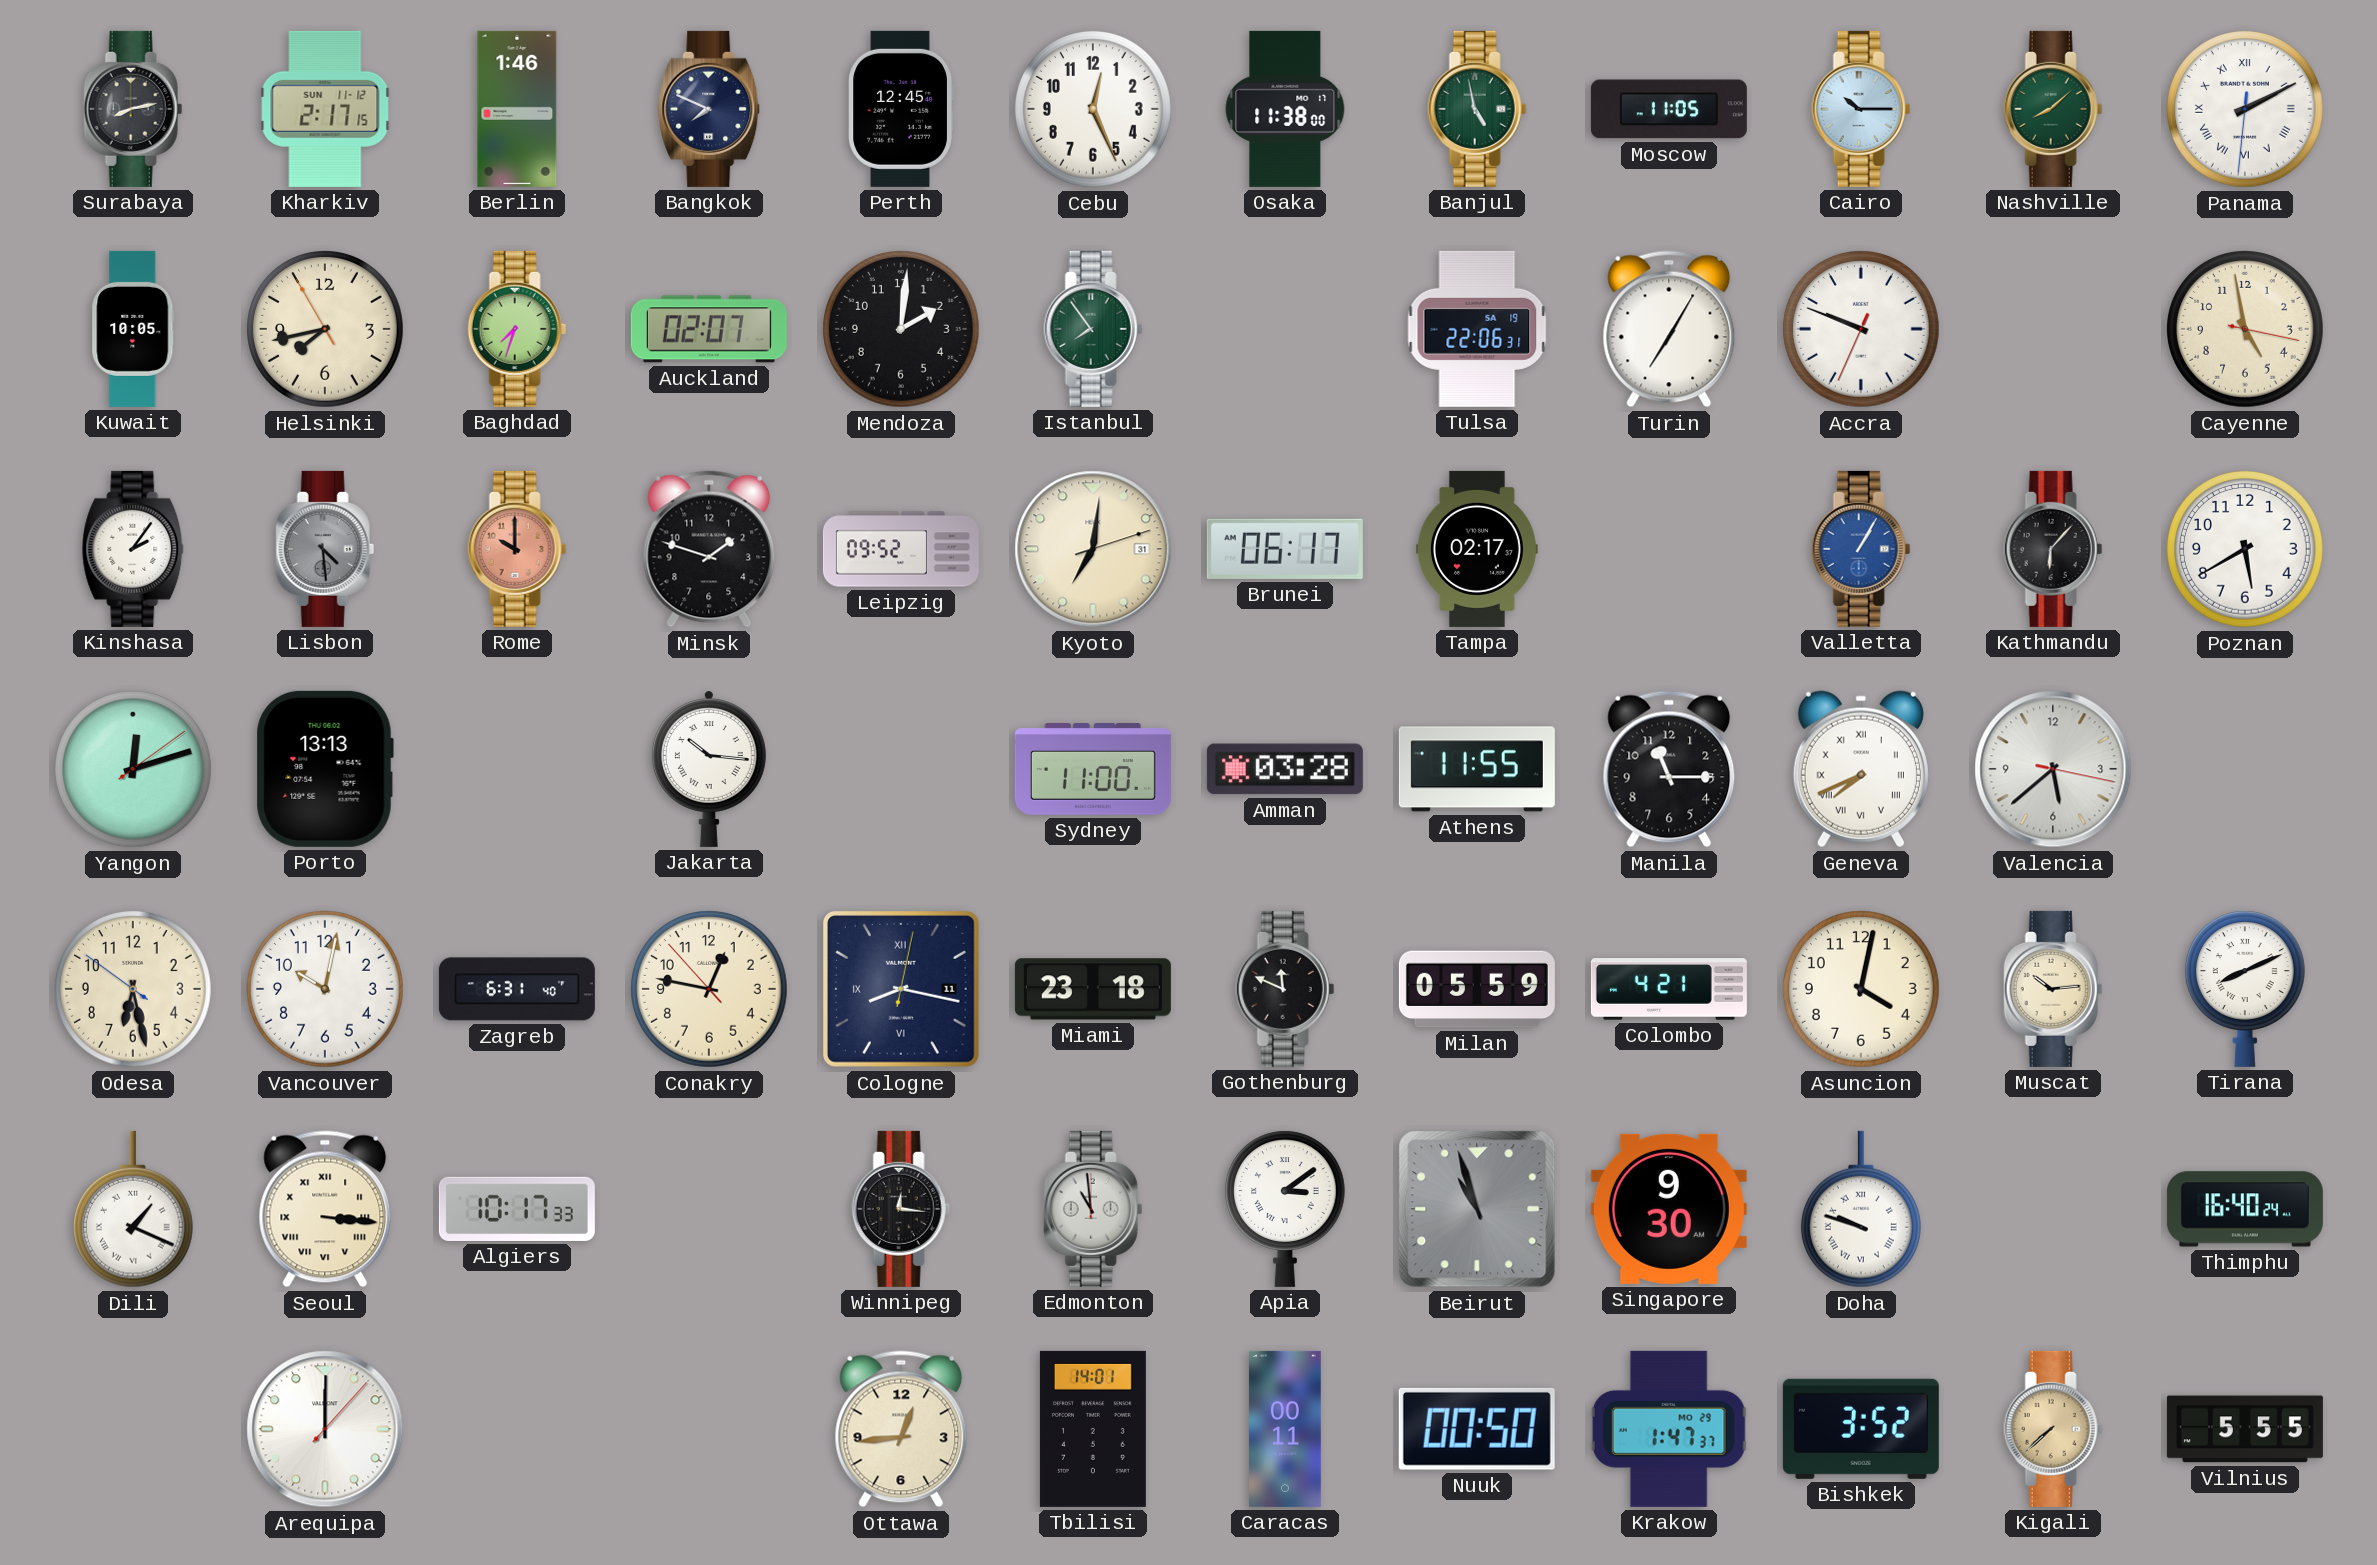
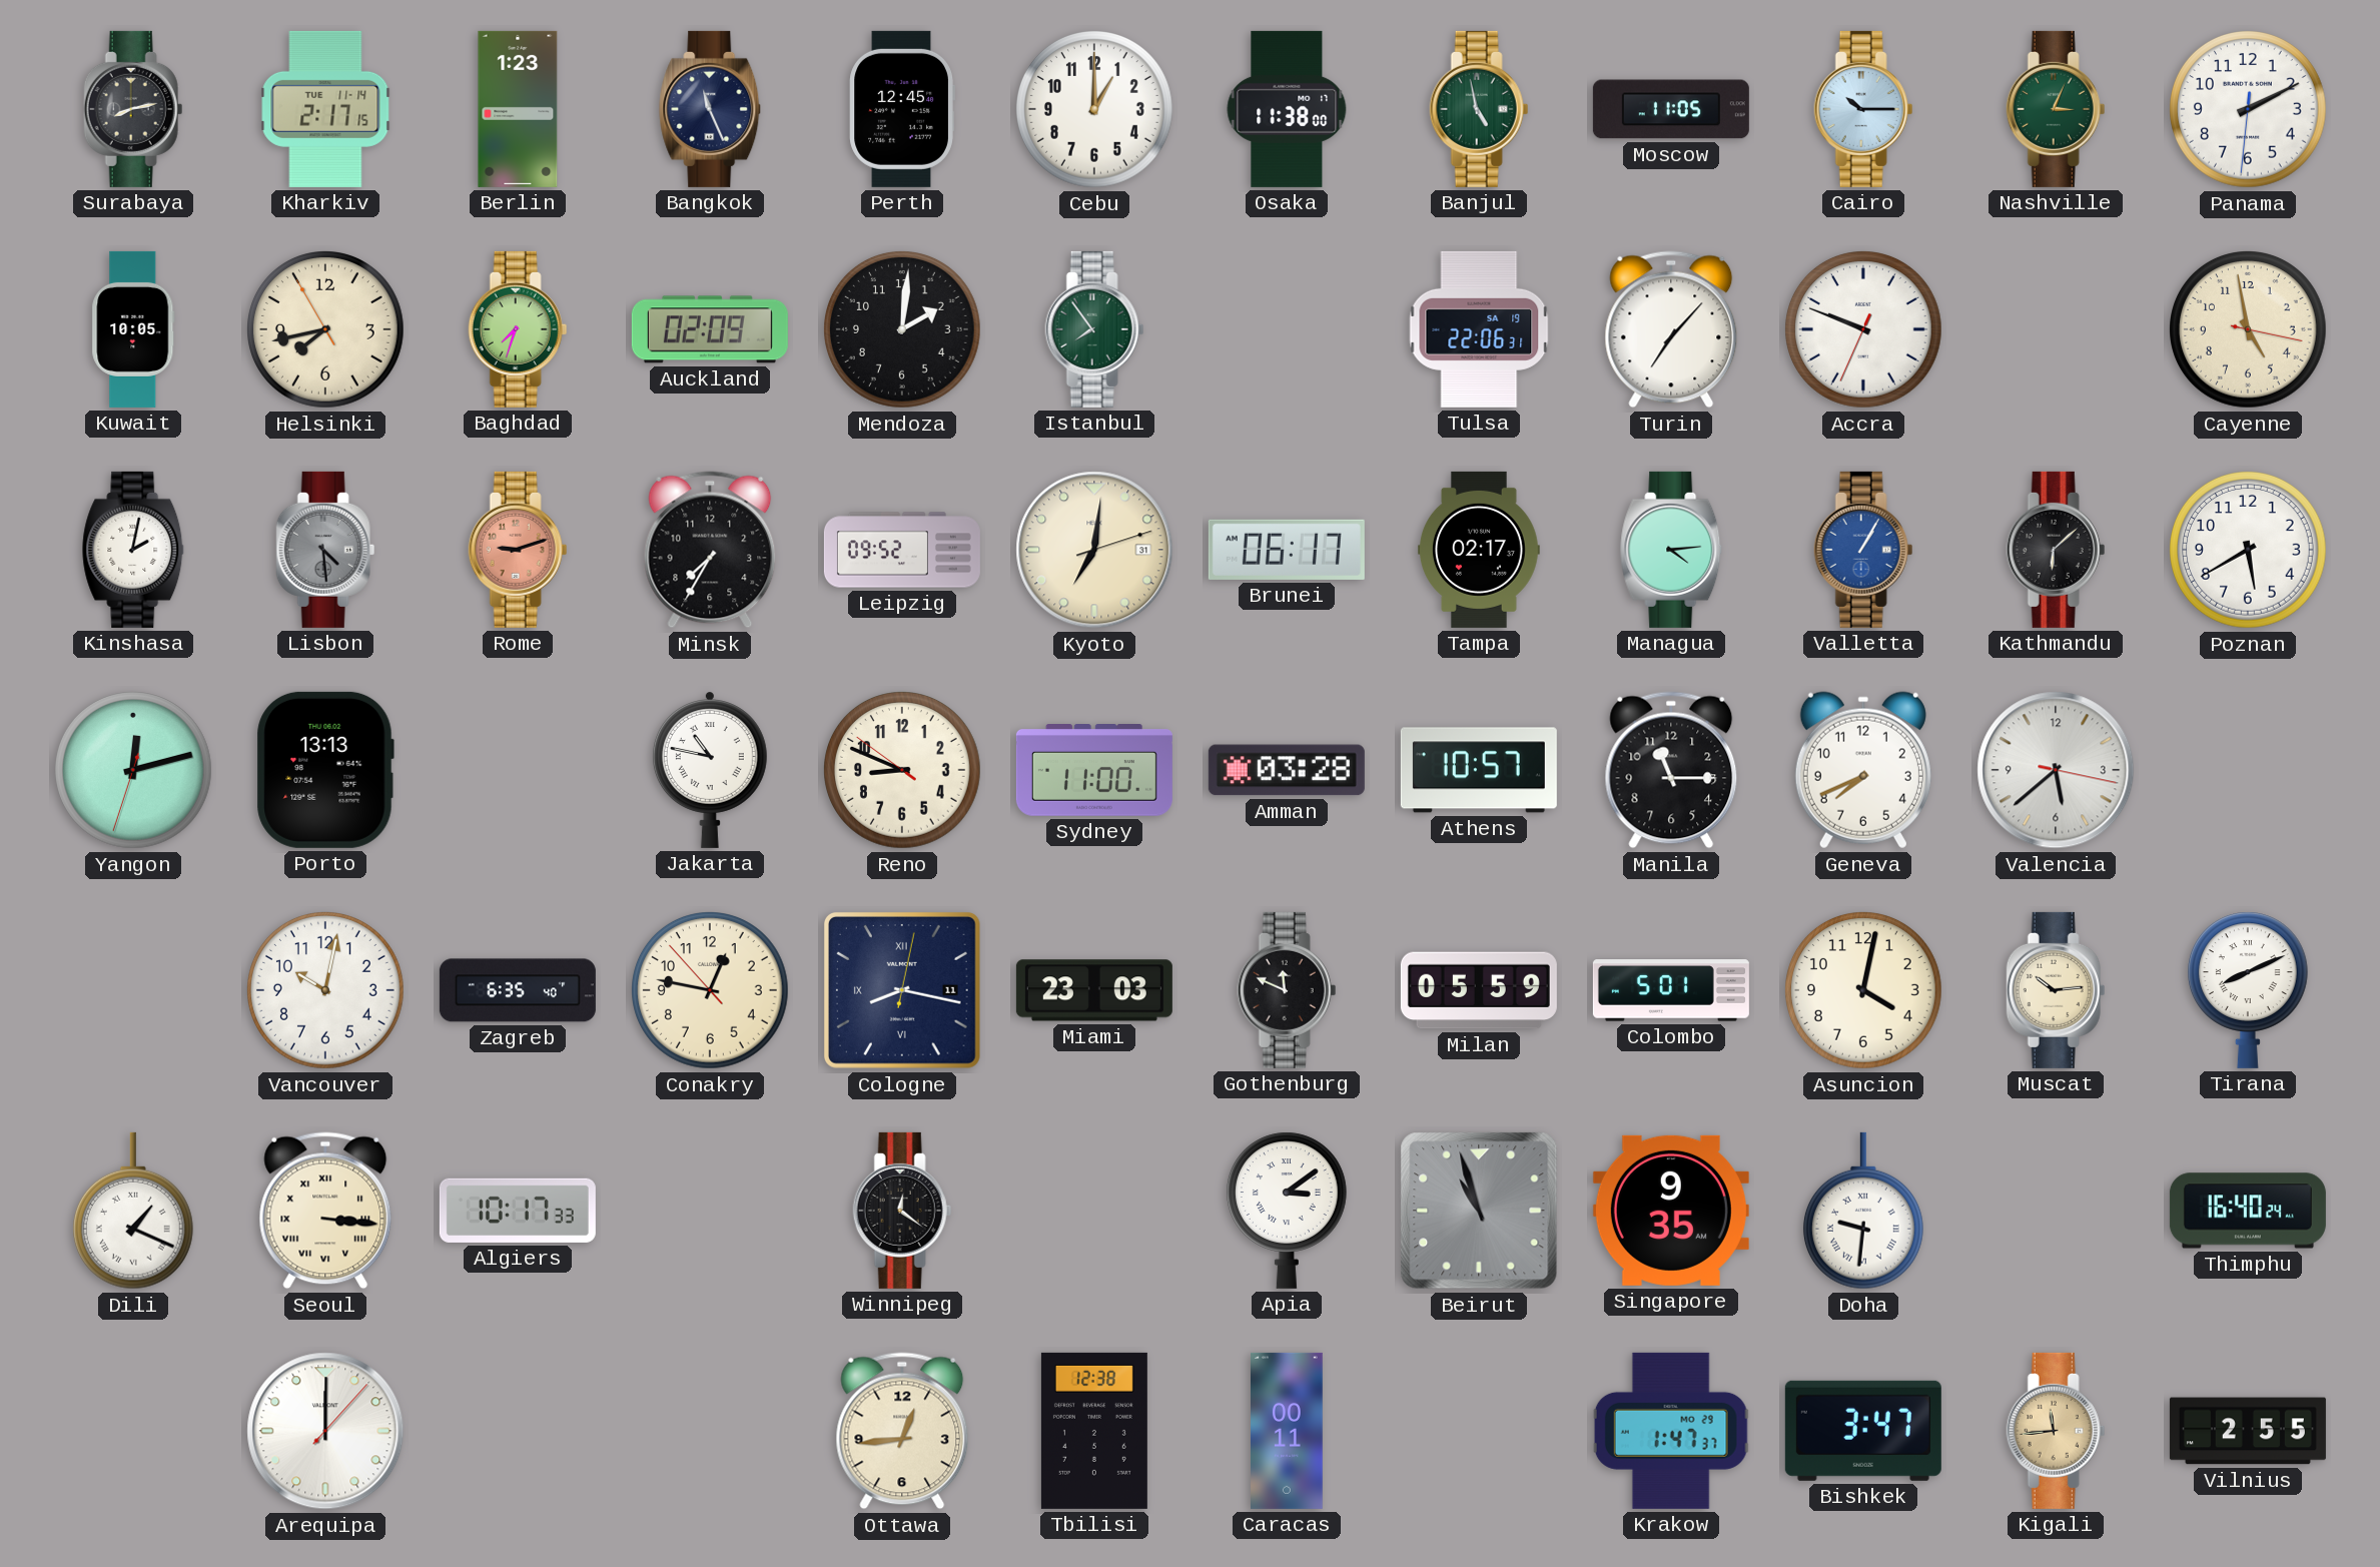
Kharkiv date: SUN 11-12 -> TUE 11-14
Berlin: 1:46 -> 1:23
Bangkok: 7:49 -> 11:26
Cebu: 12:26 -> 1:00
Nashville: 8:08 -> 3:04
Panama numerals: Roman -> Arabic
Auckland: 02:07 -> 02:09
Turin: 7:05 -> 7:07
Kinshasa: 2:06 -> 2:02
Rome: 10:00 -> 9:12
Minsk: 1:48 -> 7:35
Managua: none -> 4:14
Kathmandu: 6:07 -> 6:08
Yangon: 12:12:09 -> 12:12:33
Jakarta: 10:16 -> 10:47
Reno: none -> 8:48
Athens: 11:55 -> 10:57
Geneva numerals: Roman -> Arabic
Odesa: 6:27 -> none
Zagreb: 6:31 -> 6:35
Miami: 23:18 -> 23:03
Colombo: 4:21 -> 5:01
Winnipeg: 12:16 -> 12:21
Edmonton: 10:59 -> none
Singapore: 9:30 -> 9:35
Doha: 9:48 -> 9:31
Tbilisi: 14:01 -> 12:38
Nuuk: 00:50 -> none
Bishkek: 3:52 -> 3:47
Kigali: 7:38 -> 11:44
Vilnius: 5:55 -> 2:55
